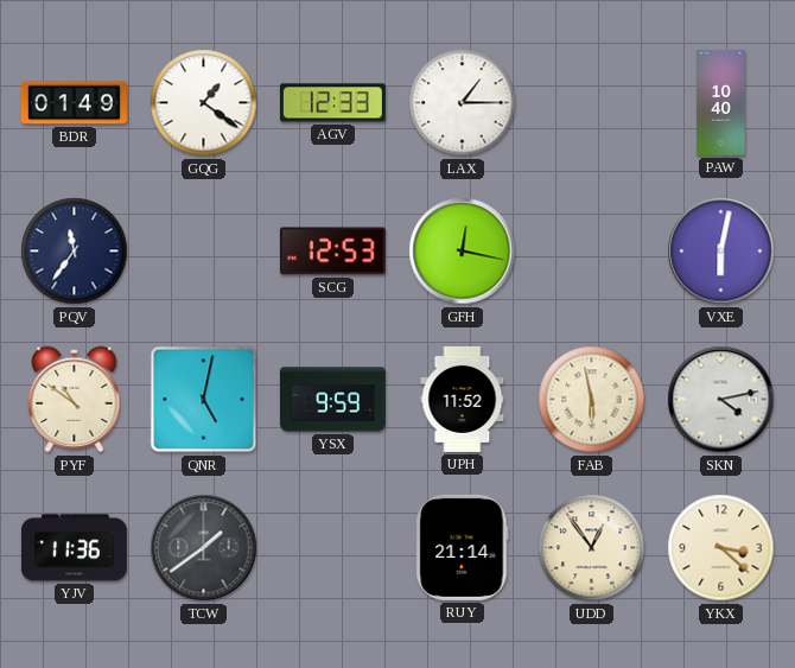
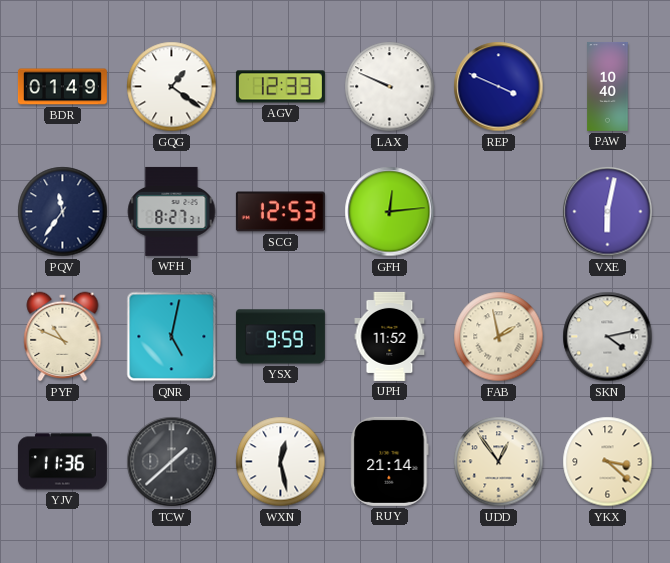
LAX: 1:15 -> 9:49
REP: none -> 3:49
WFH: none -> 8:27
GFH: 12:17 -> 12:14
PYF: 10:51 -> 10:49
FAB: 5:58 -> 1:58
TCW: 1:39 -> 1:38
WXN: none -> 12:28
